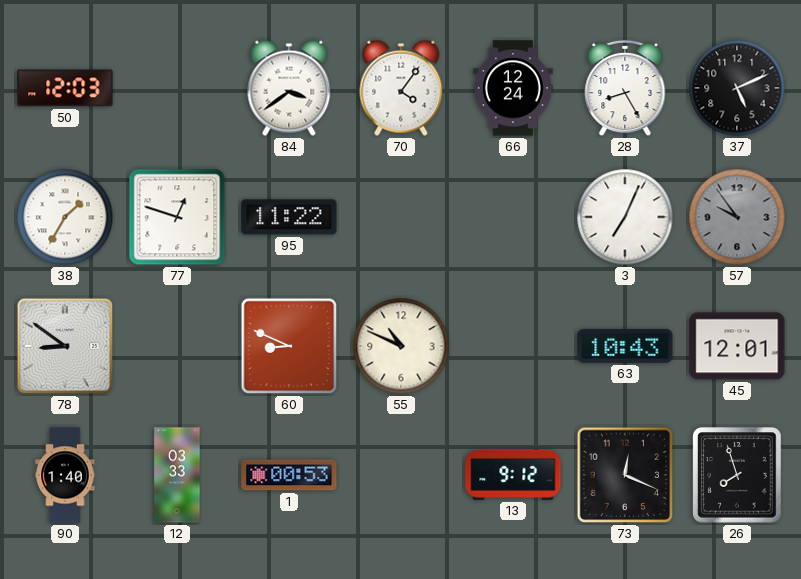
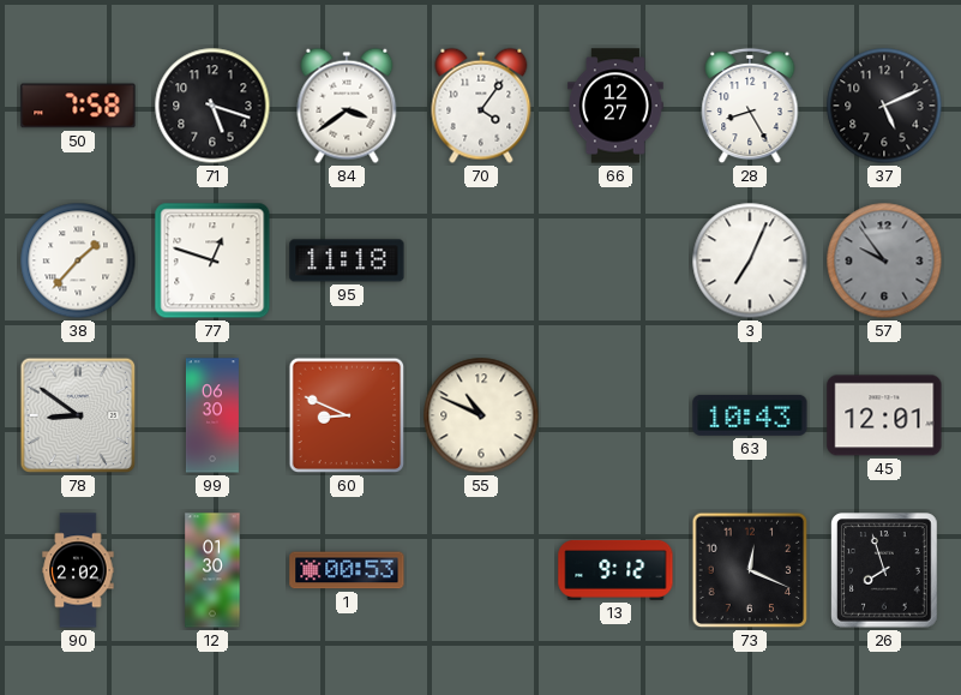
50: 12:03 -> 7:58
71: none -> 5:18
66: 12:24 -> 12:27
38: 1:35 -> 1:37
95: 11:22 -> 11:18
99: none -> 06:30
90: 1:40 -> 2:02
12: 03:33 -> 01:30
